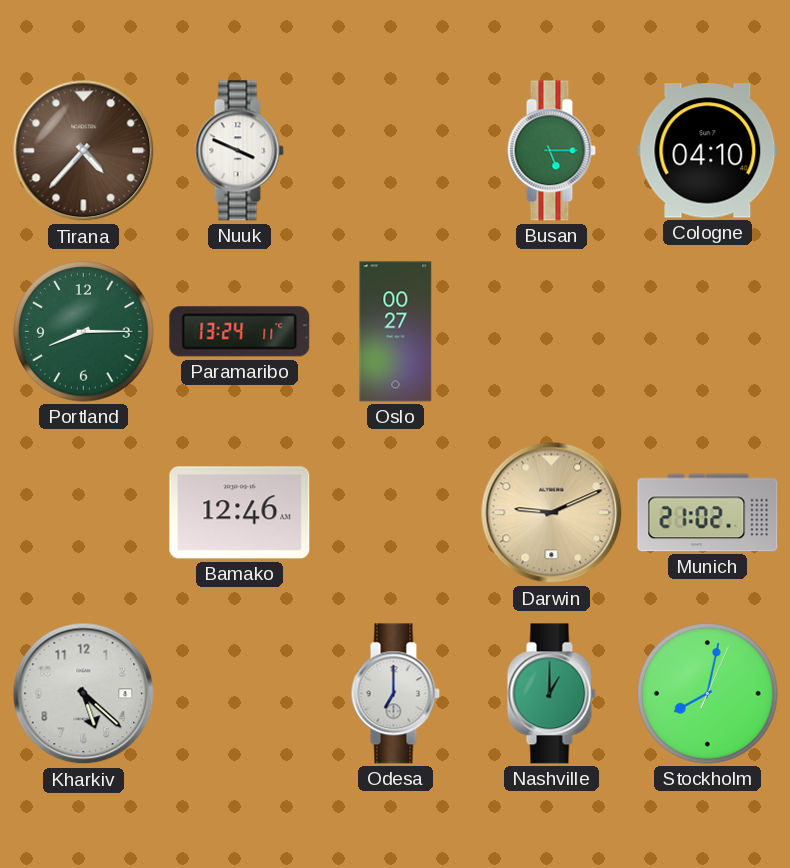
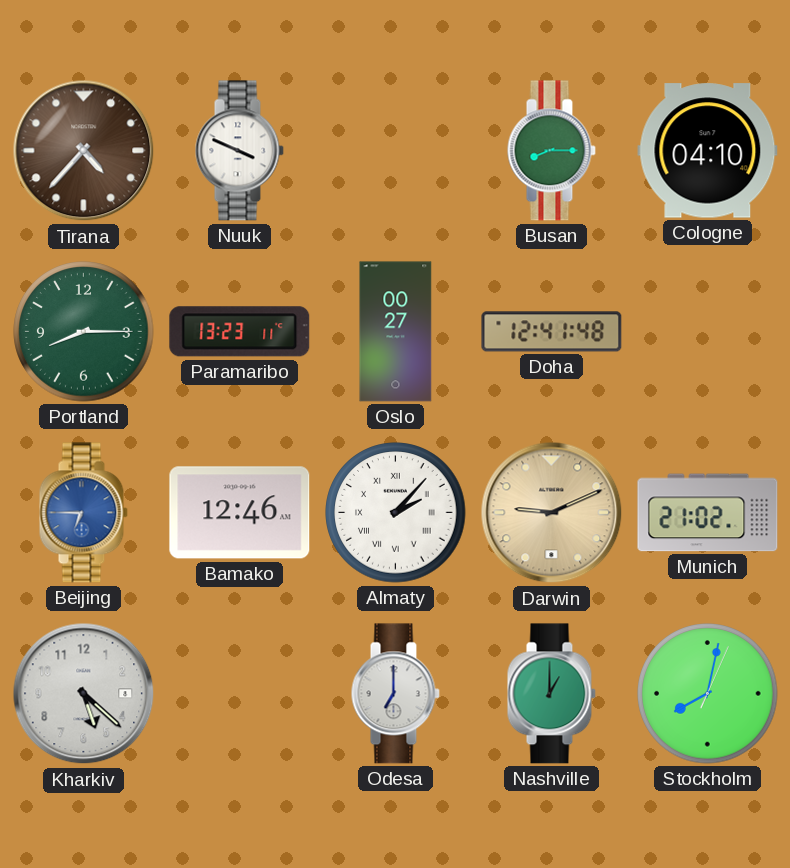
Busan: 5:15 -> 8:15
Paramaribo: 13:24 -> 13:23
Doha: none -> 12:41
Beijing: none -> 6:45
Almaty: none -> 2:07
